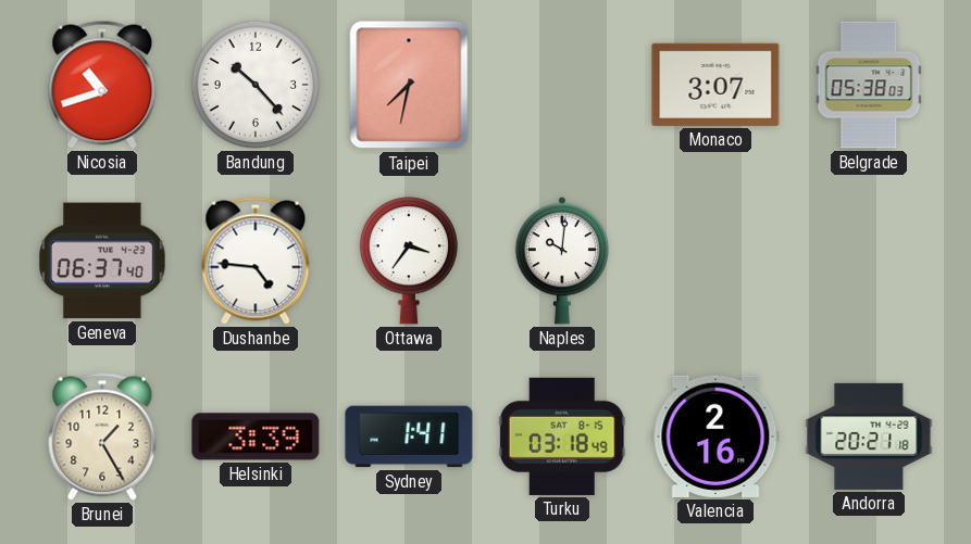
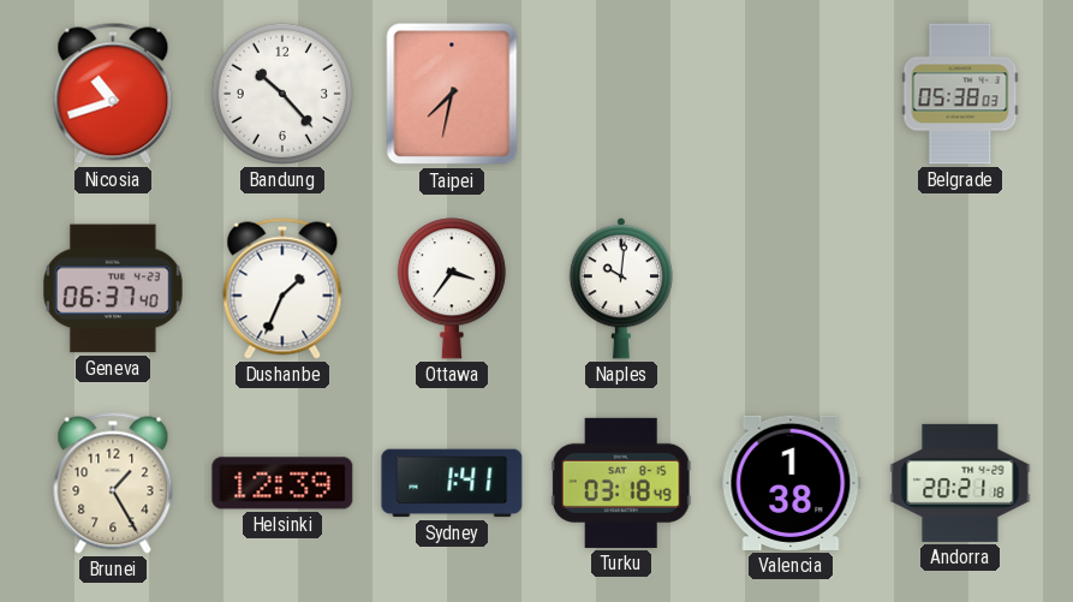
Monaco: 3:07 -> none
Dushanbe: 4:46 -> 1:34
Helsinki: 3:39 -> 12:39
Valencia: 2:16 -> 1:38
